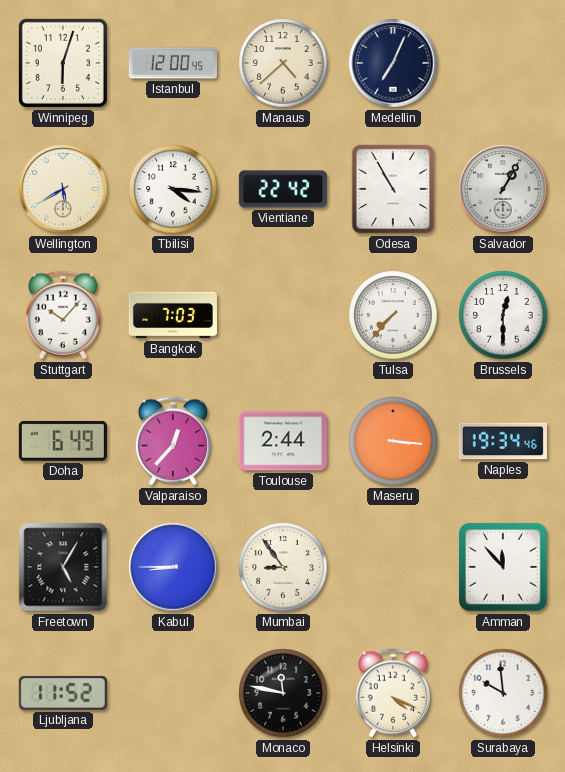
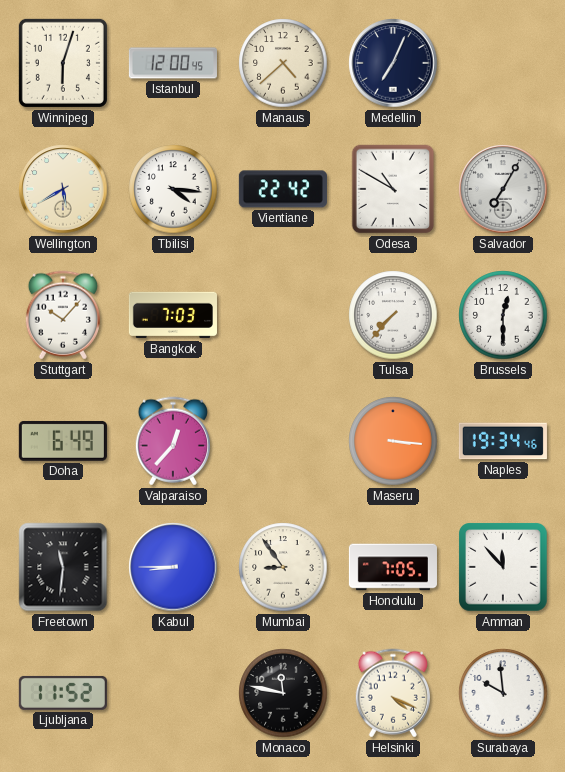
Odesa: 10:55 -> 10:50
Salvador: 1:05 -> 7:05
Toulouse: 2:44 -> none
Freetown: 5:05 -> 11:31
Honolulu: none -> 7:05
